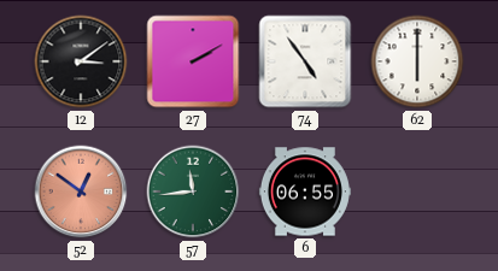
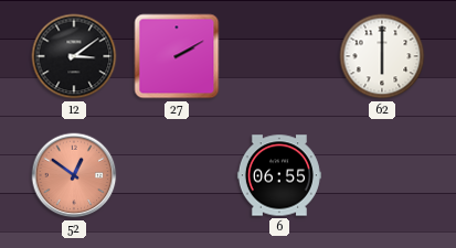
74: 4:54 -> none
57: 11:44 -> none
